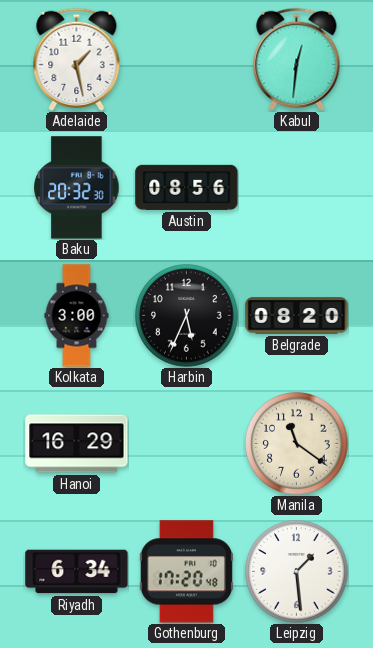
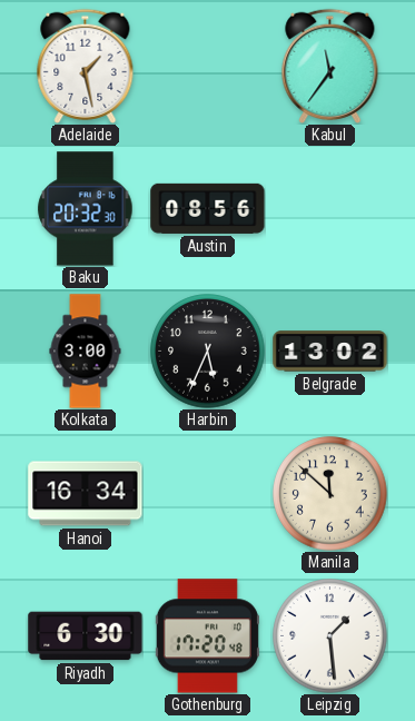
Kabul: 12:31 -> 11:36
Belgrade: 08:20 -> 13:02
Hanoi: 16:29 -> 16:34
Manila: 11:21 -> 11:52
Riyadh: 6:34 -> 6:30
